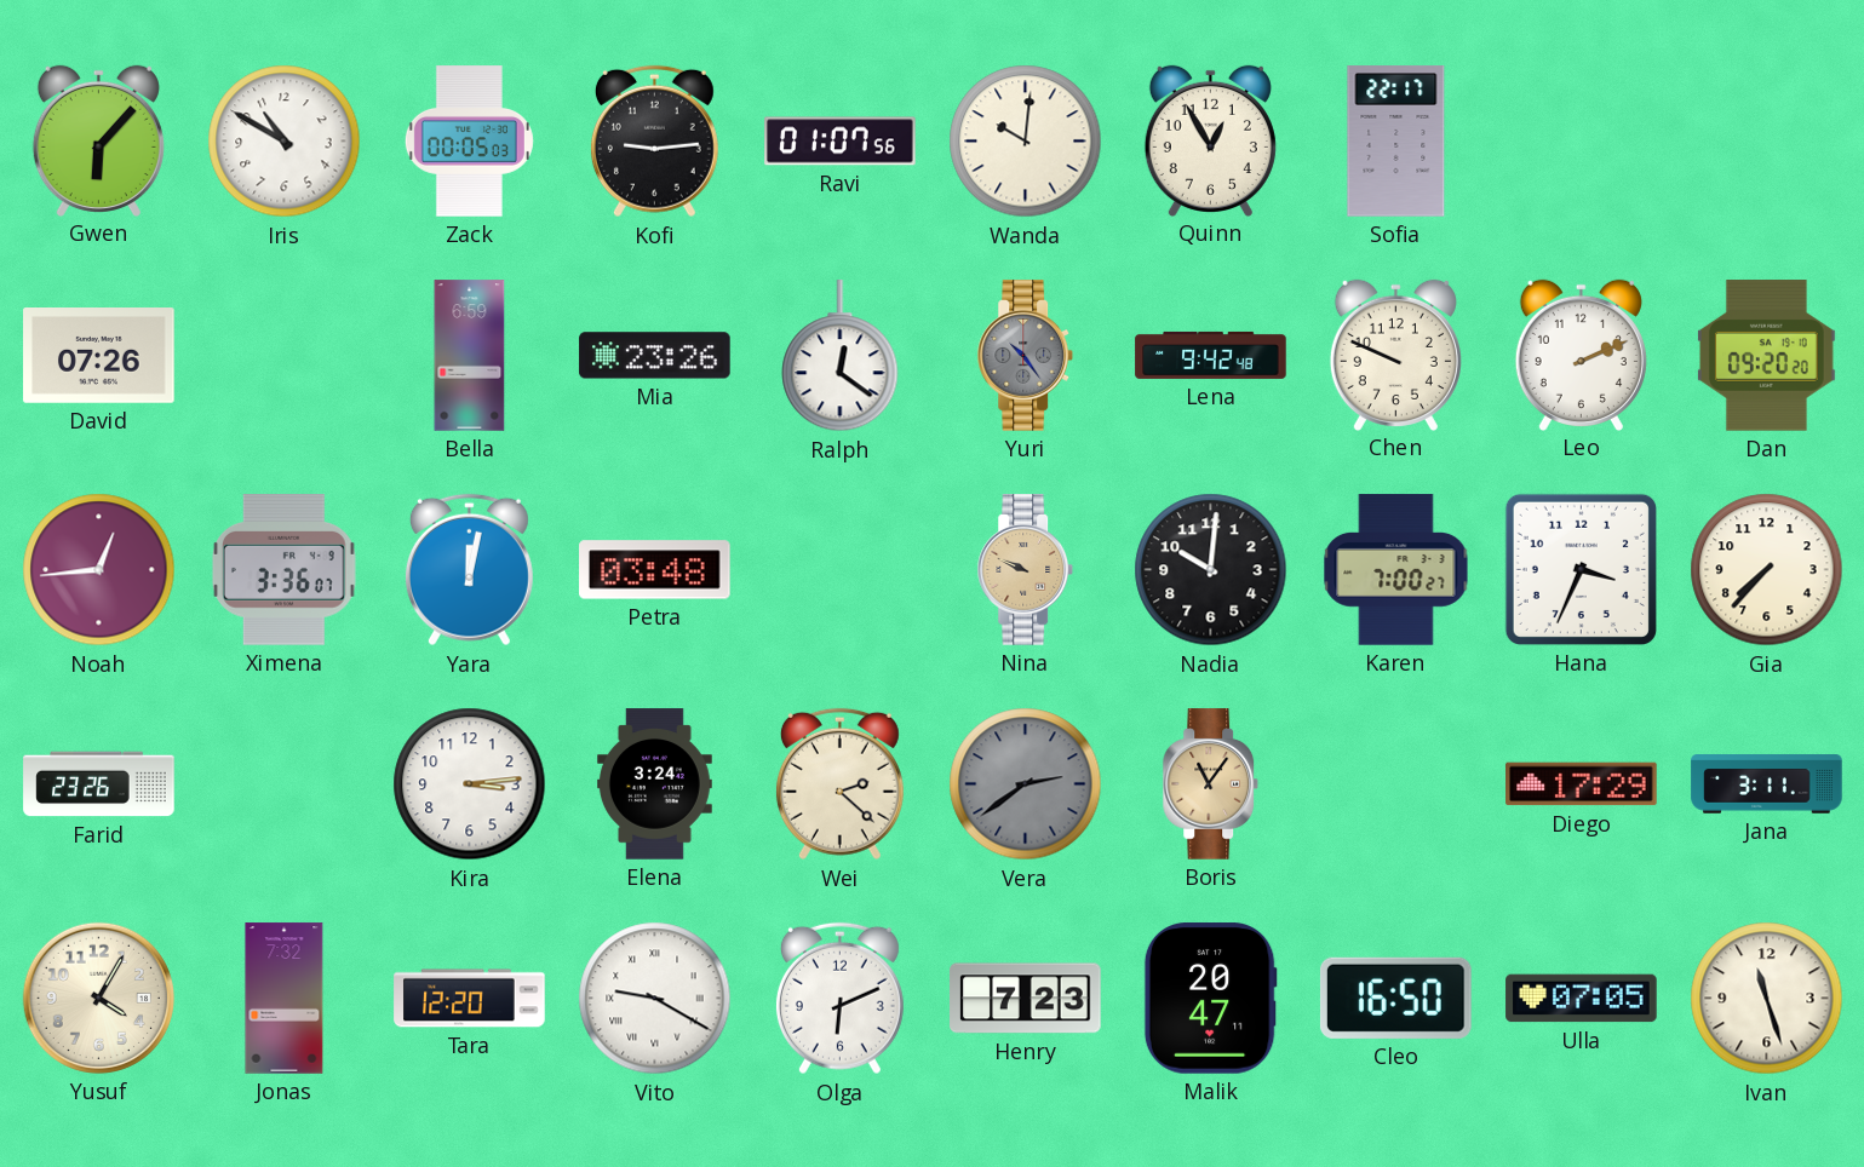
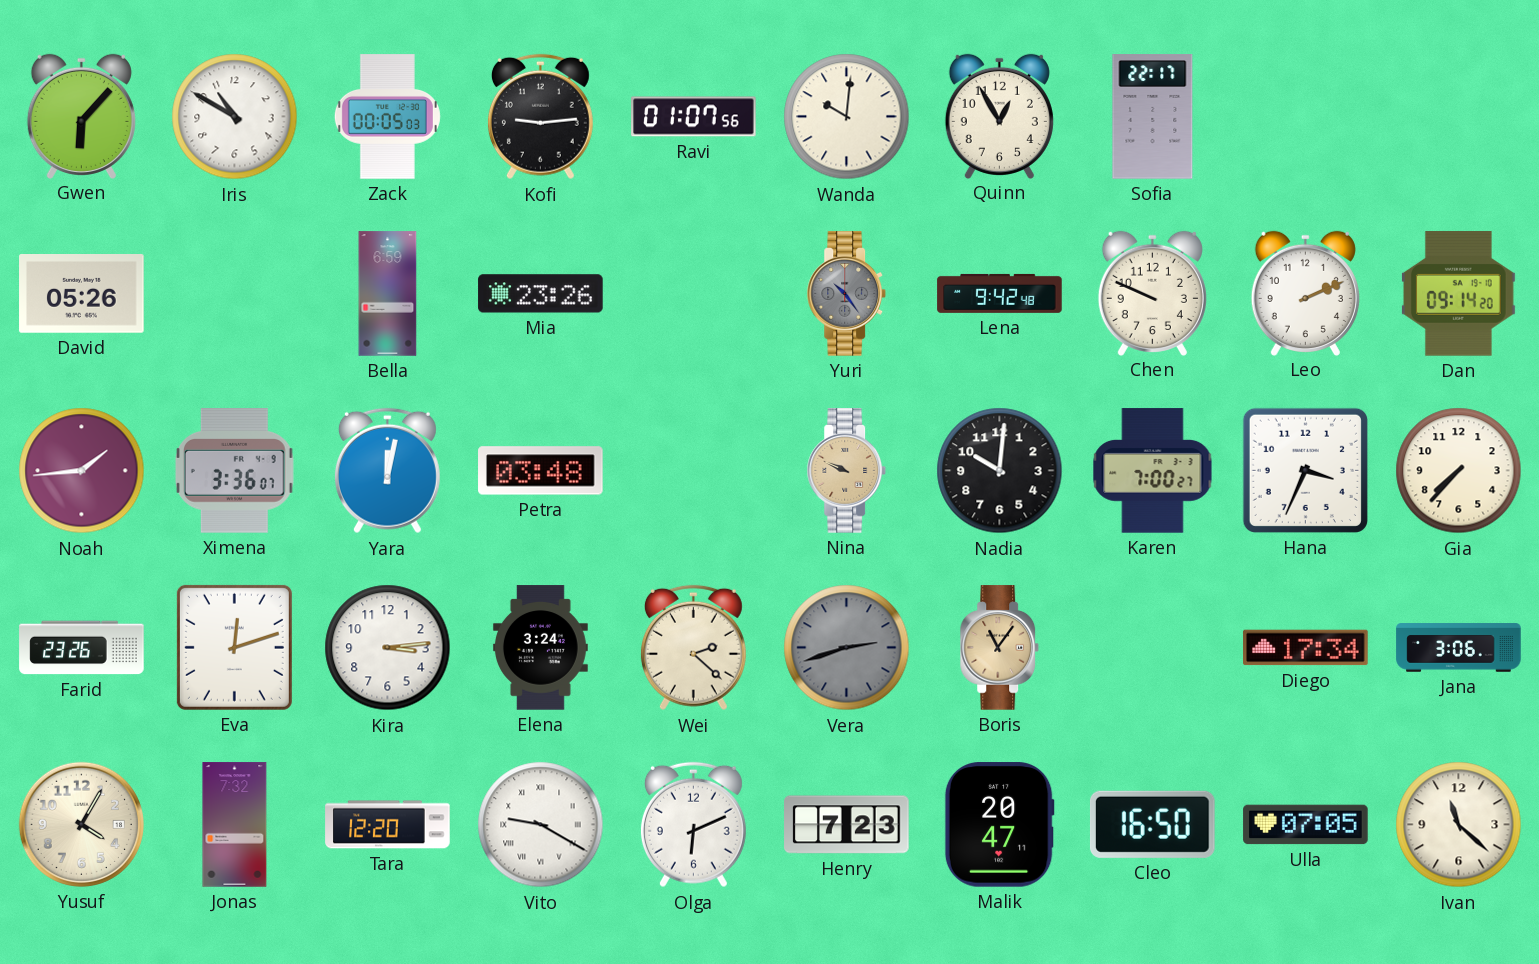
David: 07:26 -> 05:26
Ralph: 12:21 -> none
Dan: 09:20 -> 09:14
Noah: 12:44 -> 1:44
Eva: none -> 12:12
Vera: 2:39 -> 2:42
Diego: 17:29 -> 17:34
Jana: 3:11 -> 3:06
Ivan: 11:27 -> 11:22
